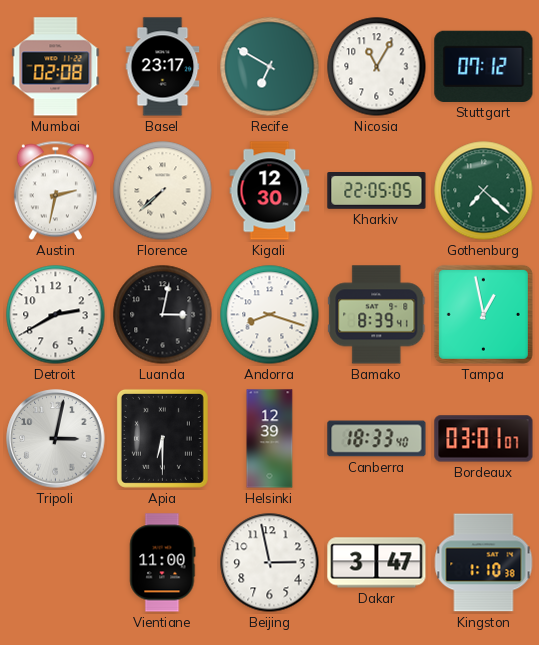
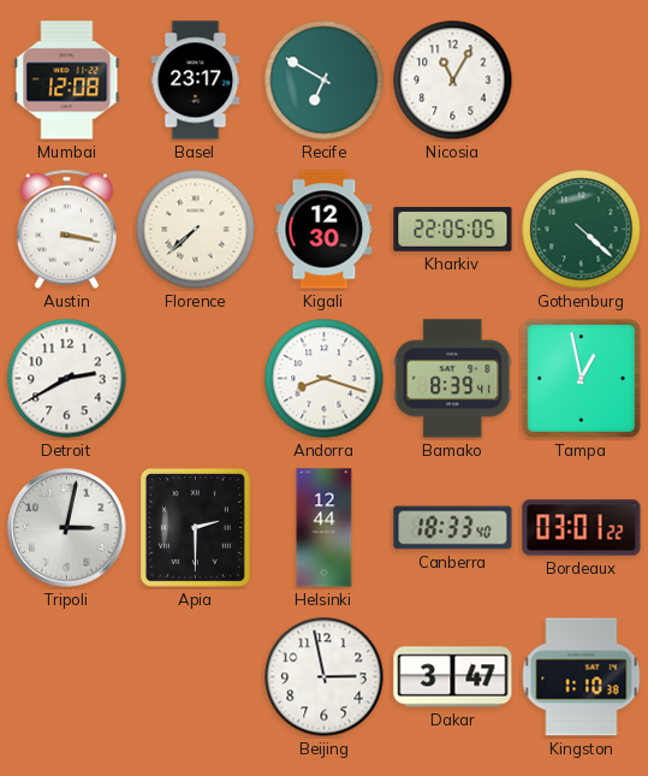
Mumbai: 02:08 -> 12:08
Stuttgart: 07:12 -> none
Austin: 2:32 -> 3:17
Gothenburg: 7:22 -> 4:22
Luanda: 3:02 -> none
Apia: 6:30 -> 2:30
Helsinki: 12:39 -> 12:44
Bordeaux: 03:01:07 -> 03:01:22
Vientiane: 11:00 -> none
